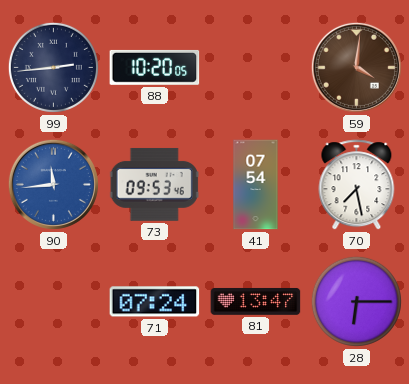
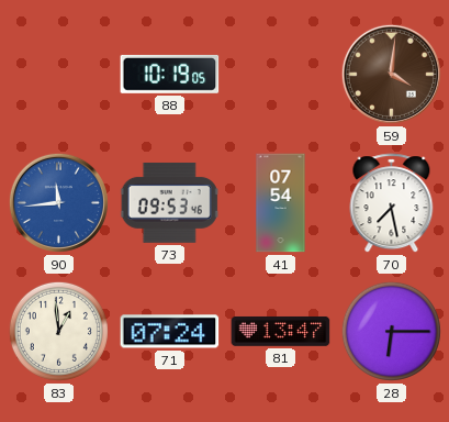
99: 2:44 -> none
88: 10:20 -> 10:19
83: none -> 12:59
